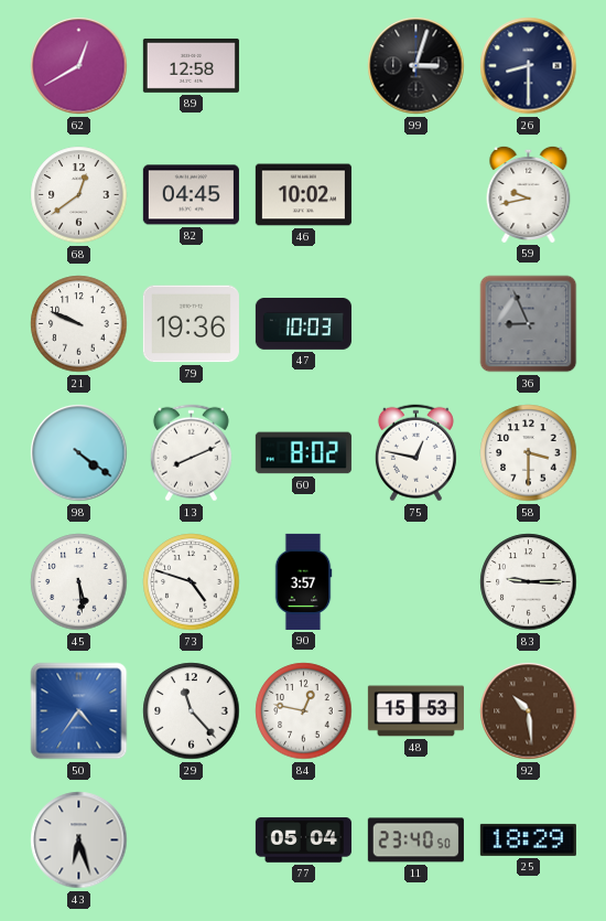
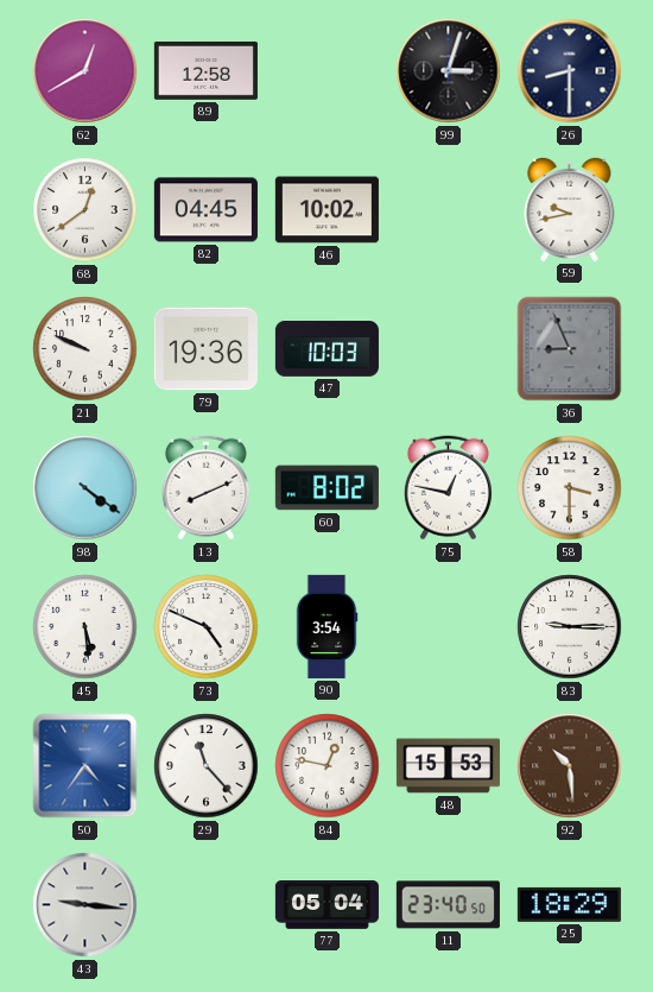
73: 4:48 -> 4:49
90: 3:57 -> 3:54
43: 6:27 -> 9:16
